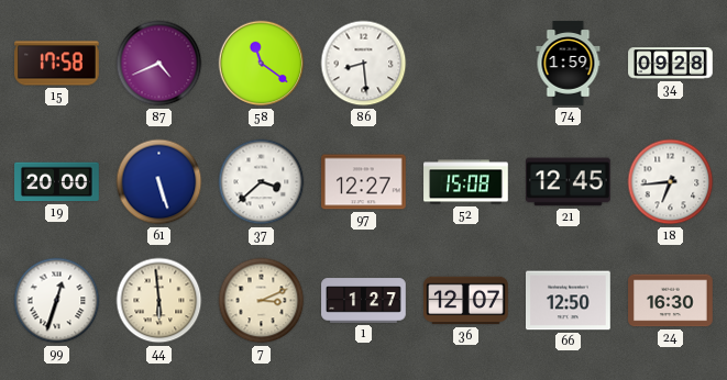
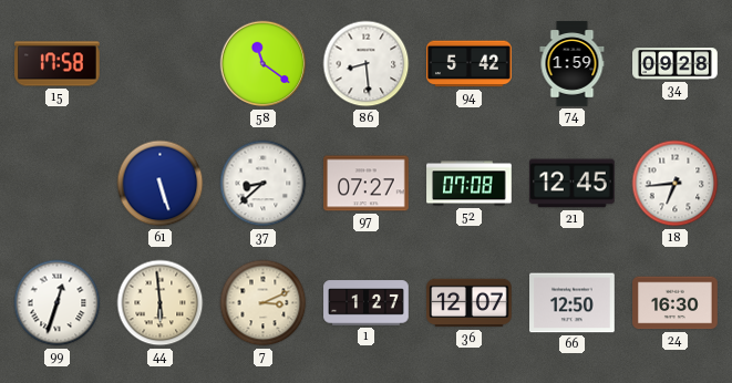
87: 4:41 -> none
94: none -> 5:42
19: 20:00 -> none
37: 3:38 -> 8:38
97: 12:27 -> 07:27
52: 15:08 -> 07:08
